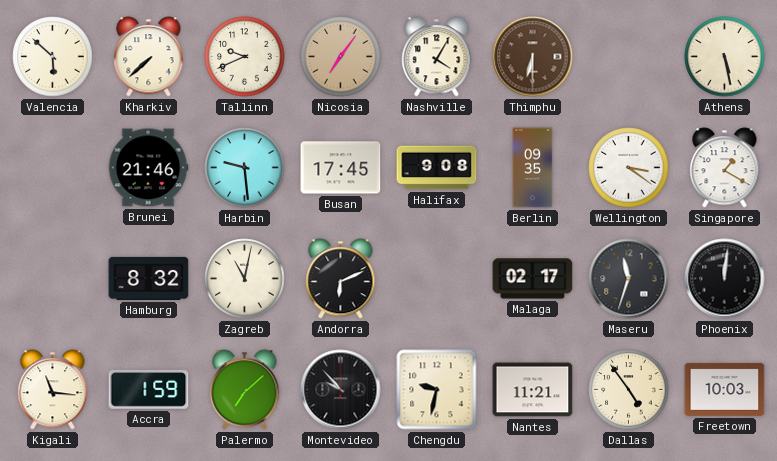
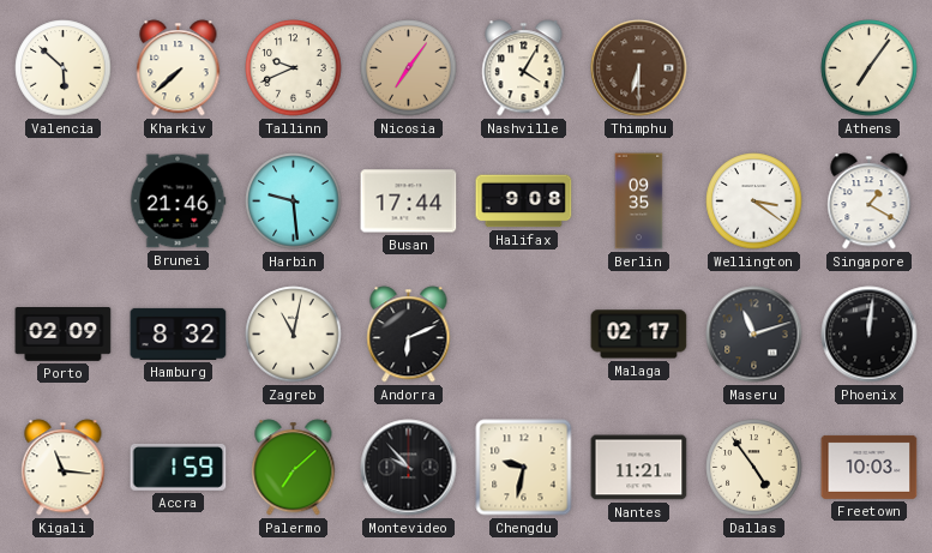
Athens: 5:28 -> 7:06
Busan: 17:45 -> 17:44
Porto: none -> 02:09
Maseru: 11:33 -> 11:12
